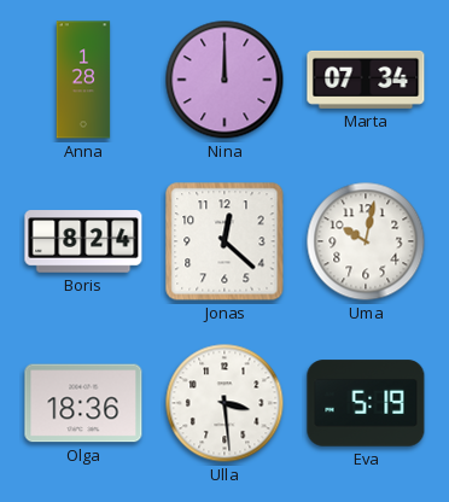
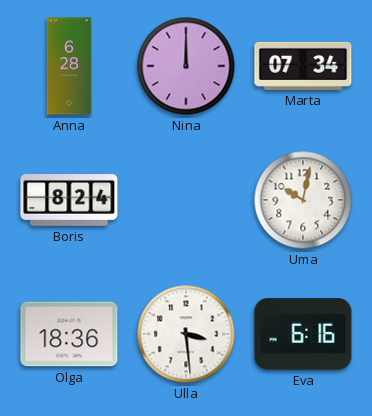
Anna: 1:28 -> 6:28
Jonas: 12:22 -> none
Eva: 5:19 -> 6:16
